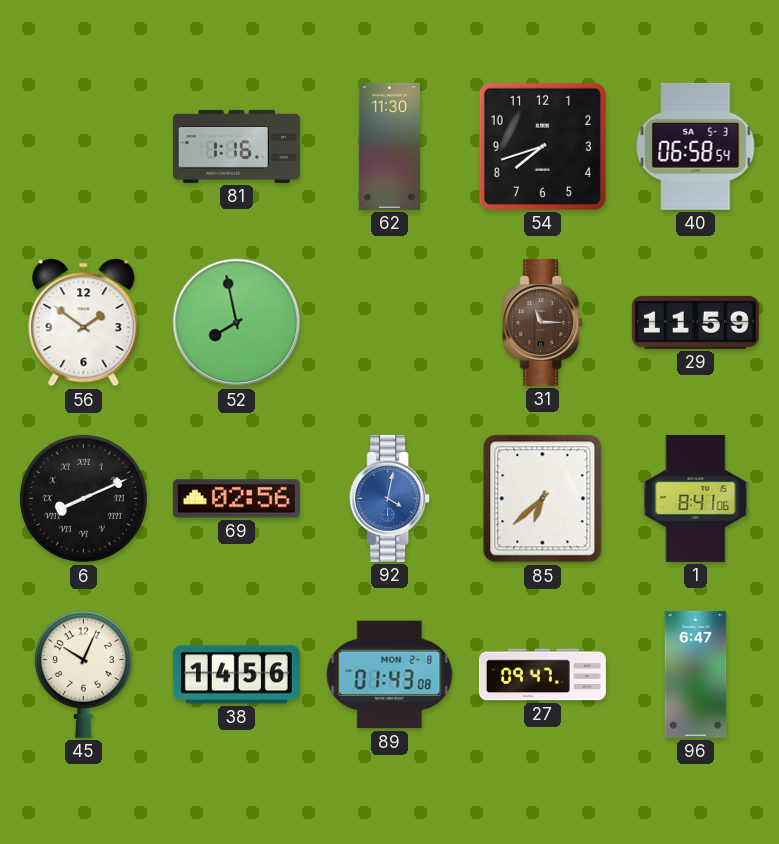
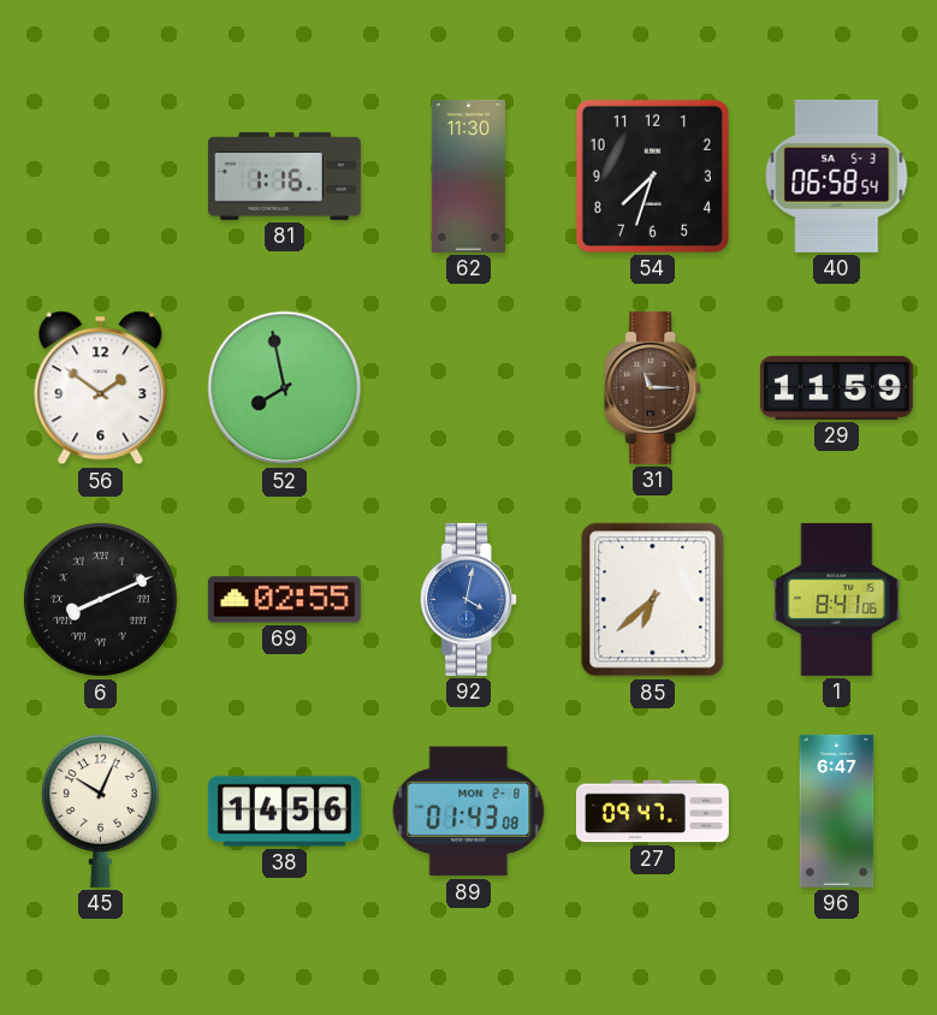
54: 7:42 -> 7:33
69: 02:56 -> 02:55
